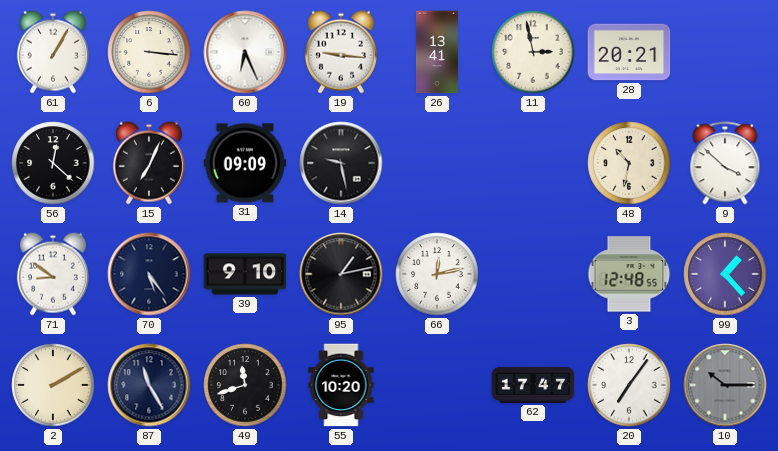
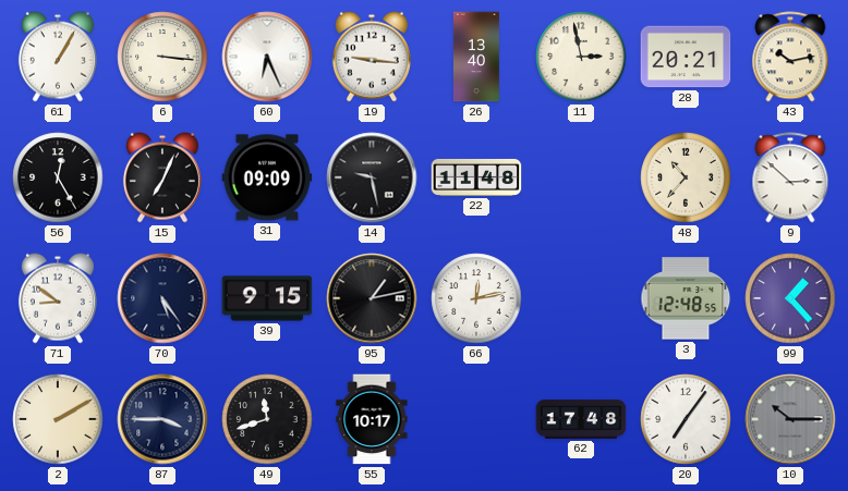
26: 13:41 -> 13:40
43: none -> 10:13
56: 12:22 -> 12:25
22: none -> 11:48
48: 10:32 -> 10:37
9: 3:52 -> 2:52
39: 9:10 -> 9:15
87: 11:25 -> 3:45
55: 10:20 -> 10:17
62: 17:47 -> 17:48
